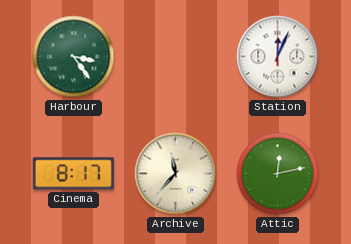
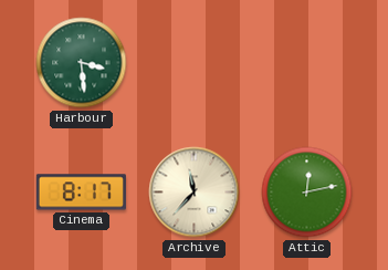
Harbour: 3:24 -> 3:29
Station: 12:04 -> none
